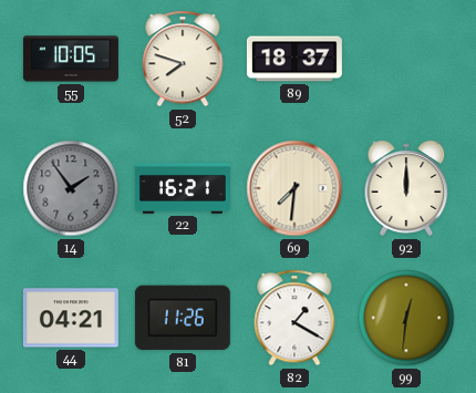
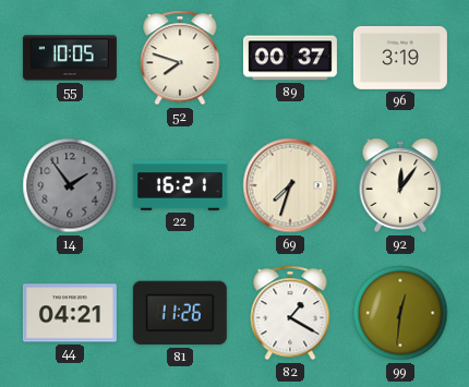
89: 18:37 -> 00:37
96: none -> 3:19
69: 7:31 -> 7:33
92: 12:00 -> 12:06
